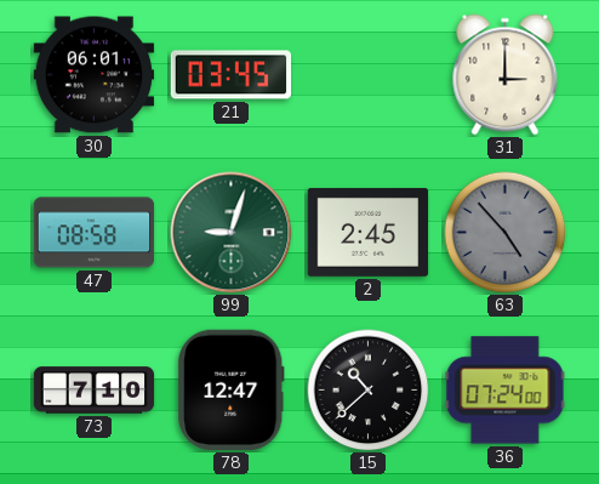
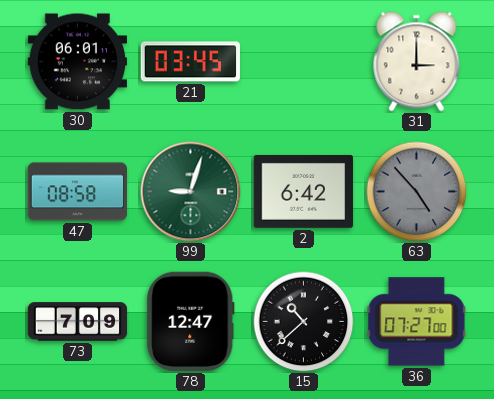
2: 2:45 -> 6:42
73: 7:10 -> 7:09
36: 07:24 -> 07:27
